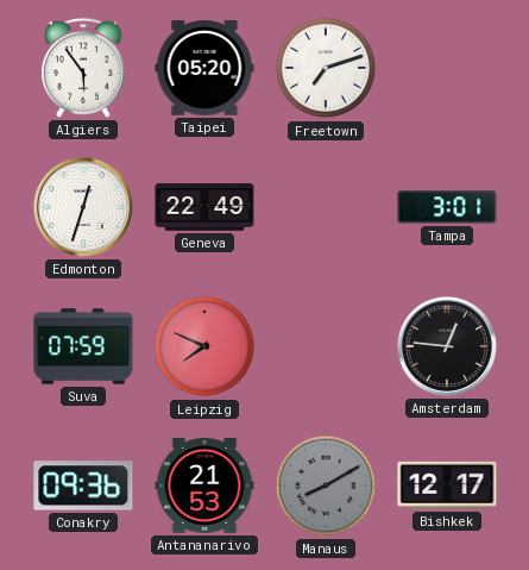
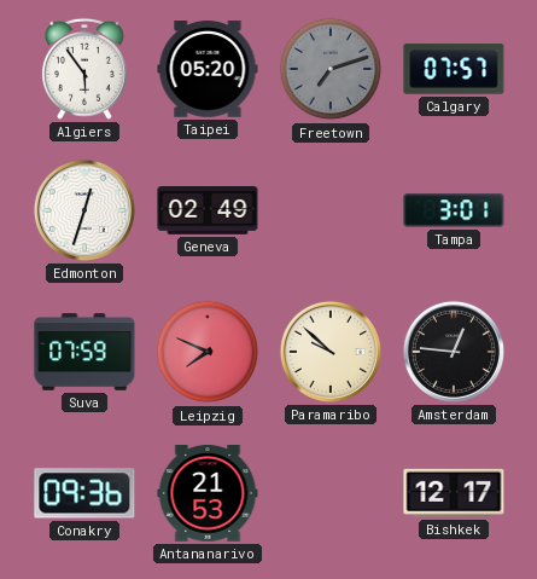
Freetown dial: white -> grey
Calgary: none -> 07:57
Geneva: 22:49 -> 02:49
Paramaribo: none -> 9:52
Manaus: 8:10 -> none
